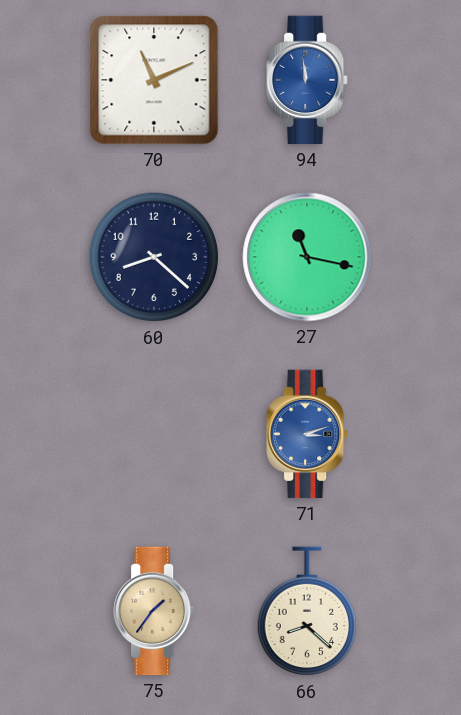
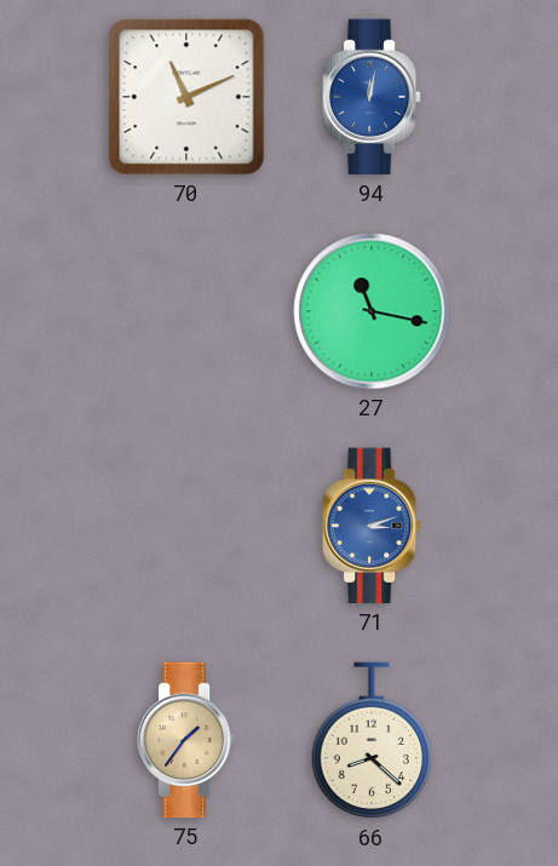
94: 11:59 -> 12:02
60: 8:22 -> none
